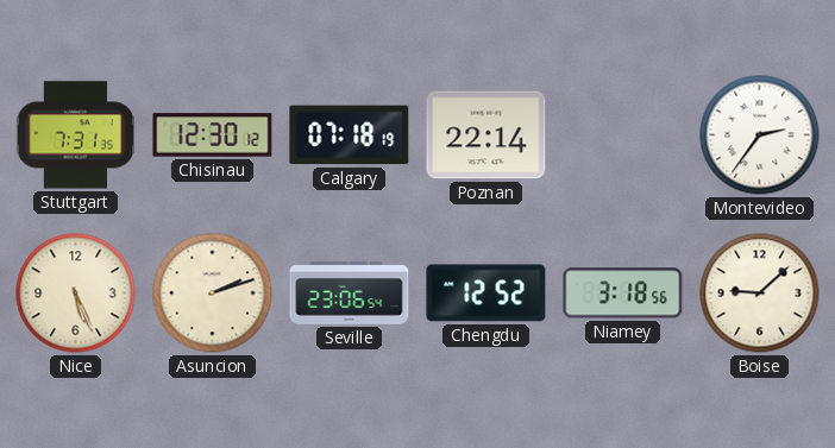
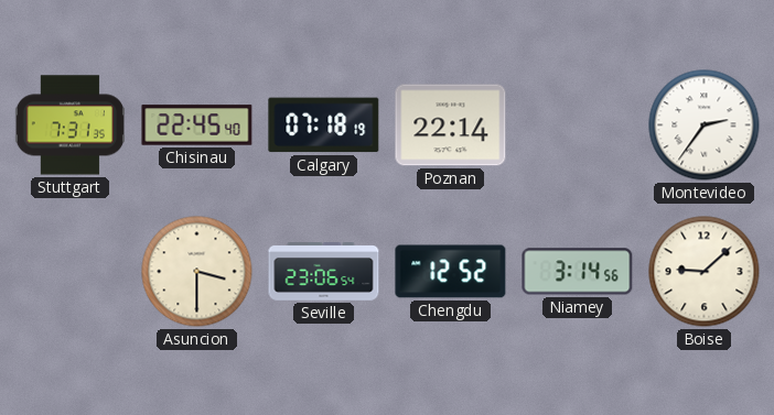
Chisinau: 12:30 -> 22:45
Nice: 5:26 -> none
Asuncion: 2:12 -> 3:30
Niamey: 3:18 -> 3:14
